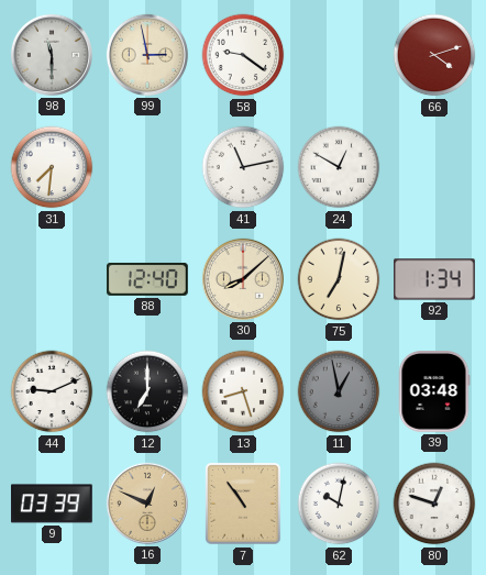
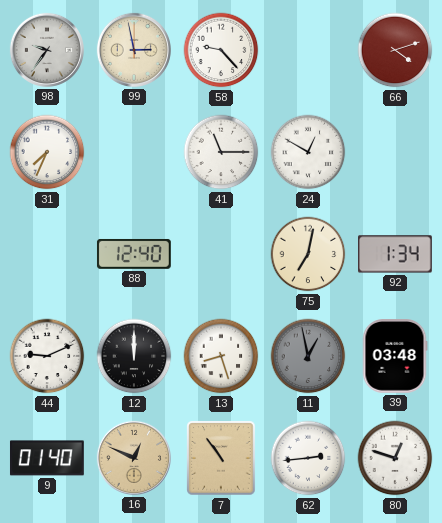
98: 11:30 -> 9:36
58: 9:21 -> 9:23
31: 7:31 -> 7:34
41: 11:13 -> 11:15
30: 8:08 -> none
12: 7:00 -> 12:00
9: 03:39 -> 01:40
62: 10:02 -> 2:44
